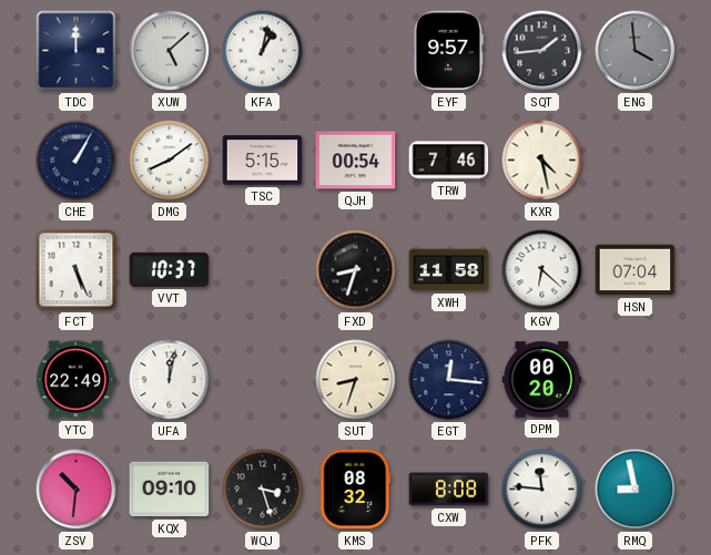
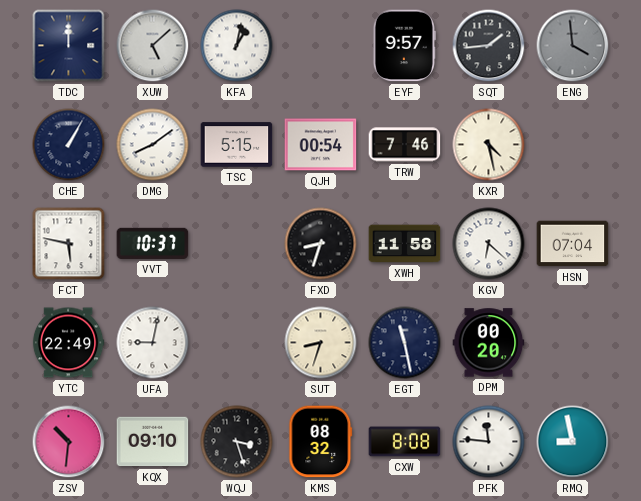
FCT: 5:26 -> 5:47
UFA: 12:02 -> 9:02
EGT: 12:16 -> 11:28
